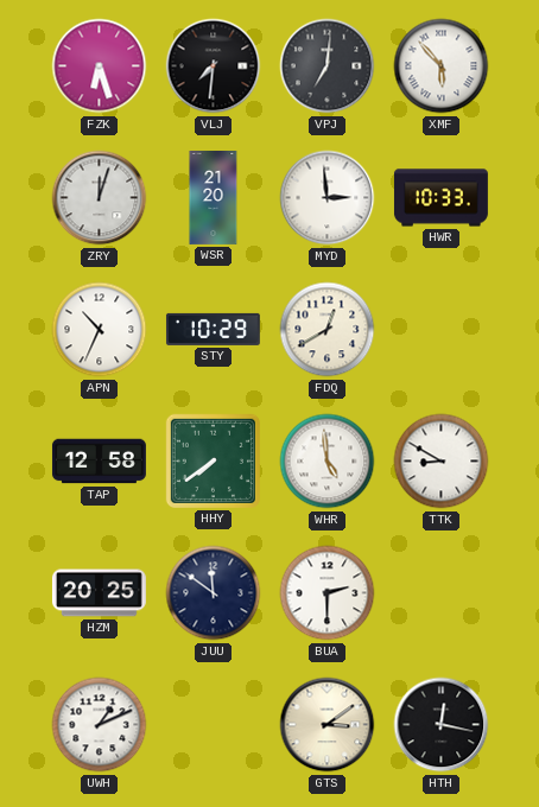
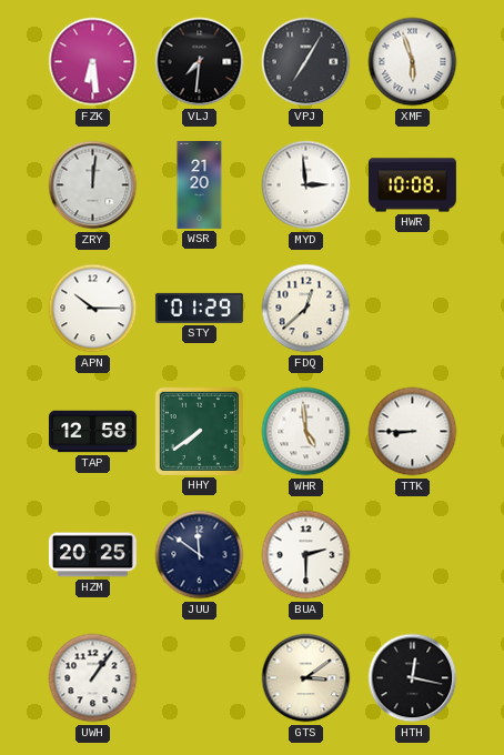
FZK: 6:27 -> 6:29
VPJ: 7:01 -> 7:05
XMF: 5:53 -> 5:57
ZRY: 12:03 -> 12:01
HWR: 10:33 -> 10:08
APN: 10:34 -> 10:15
STY: 10:29 -> 01:29
FDQ: 12:40 -> 12:38
TTK: 8:50 -> 8:45
UWH: 1:11 -> 1:06
